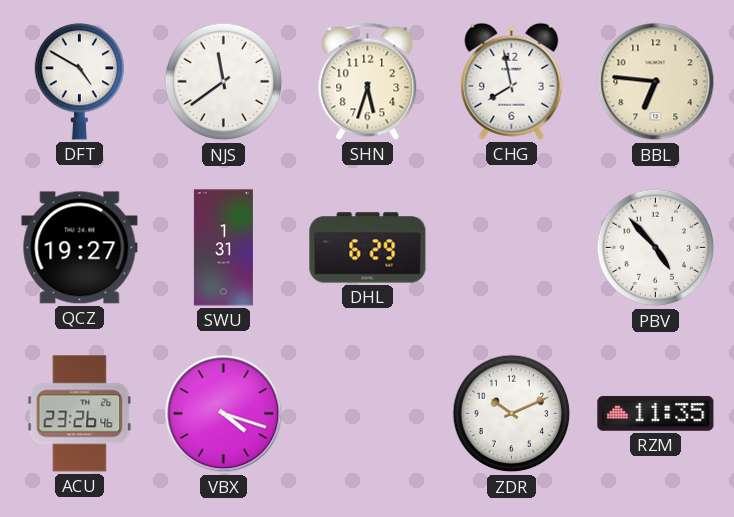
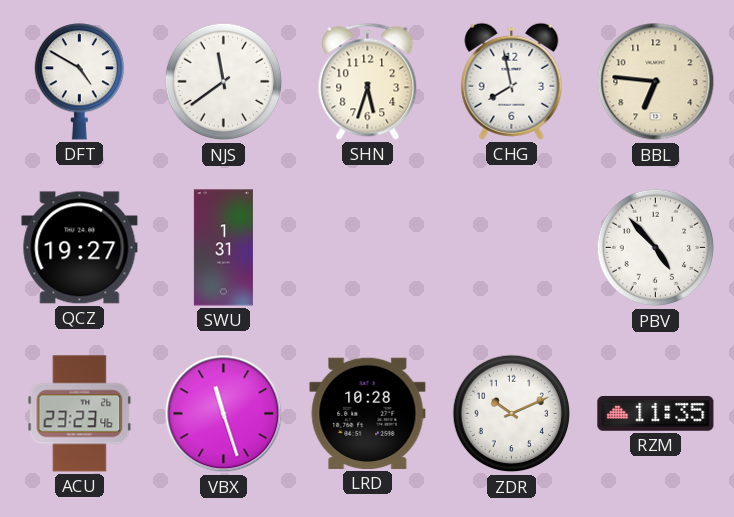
DHL: 6:29 -> none
ACU: 23:26 -> 23:23
VBX: 4:18 -> 11:27
LRD: none -> 10:28
